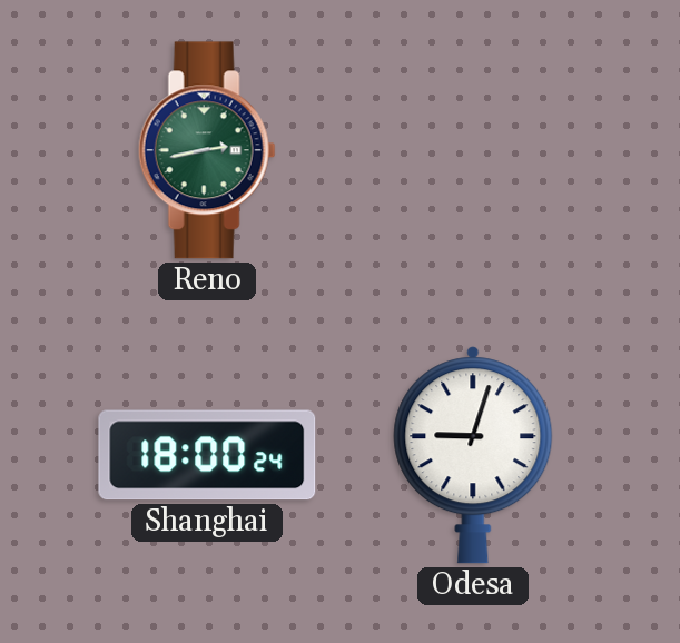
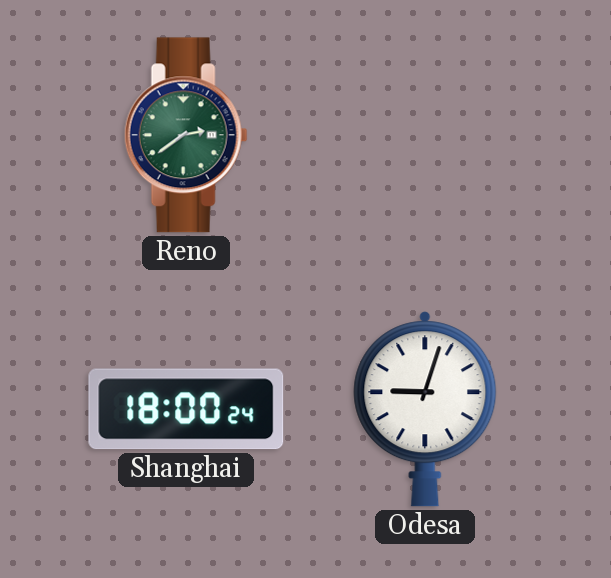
Reno: 2:43 -> 2:39
